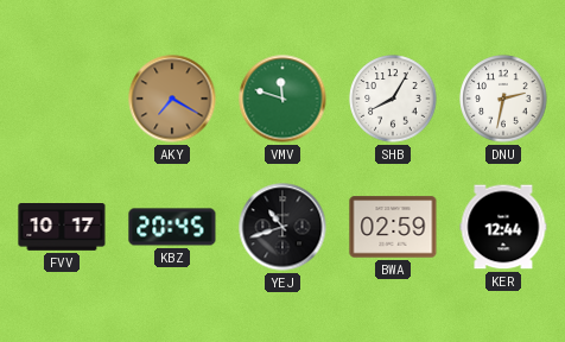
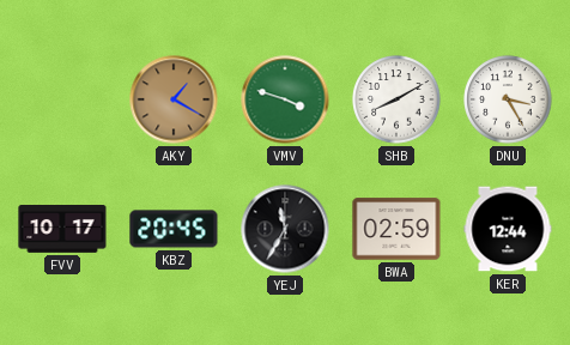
AKY: 7:20 -> 1:20
VMV: 11:48 -> 3:48
SHB: 8:05 -> 8:10
DNU: 2:32 -> 3:25
YEJ: 10:42 -> 11:35
